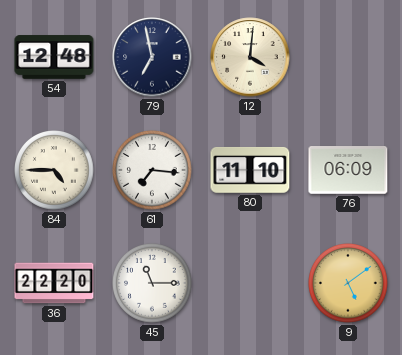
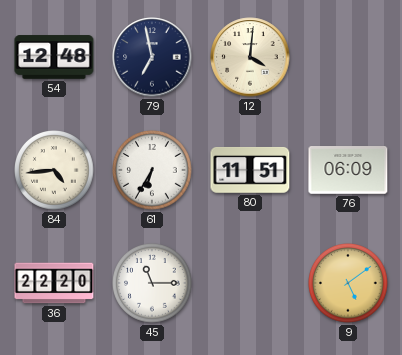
84: 4:45 -> 4:44
61: 7:16 -> 6:35
80: 11:10 -> 11:51
